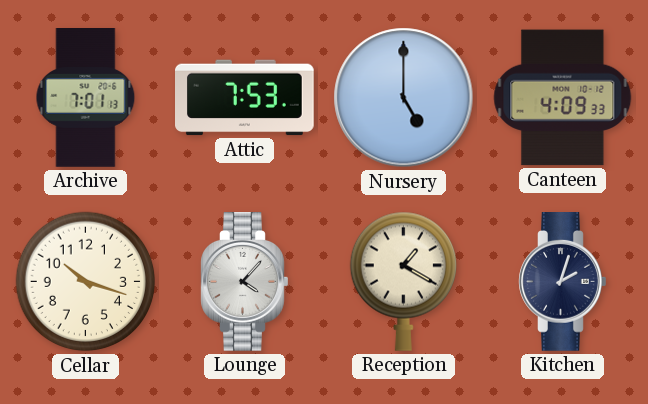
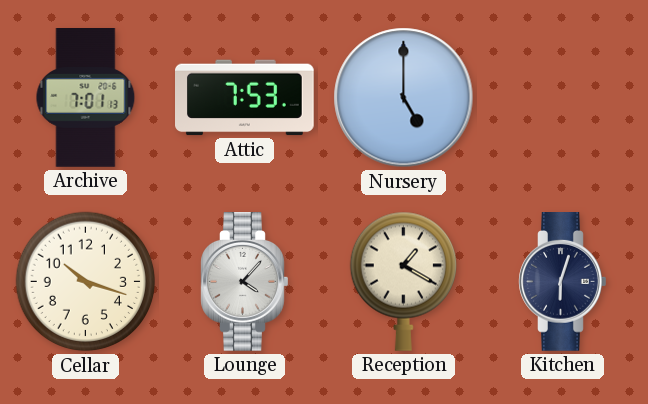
Canteen: 4:09 -> none
Kitchen: 2:03 -> 6:03
